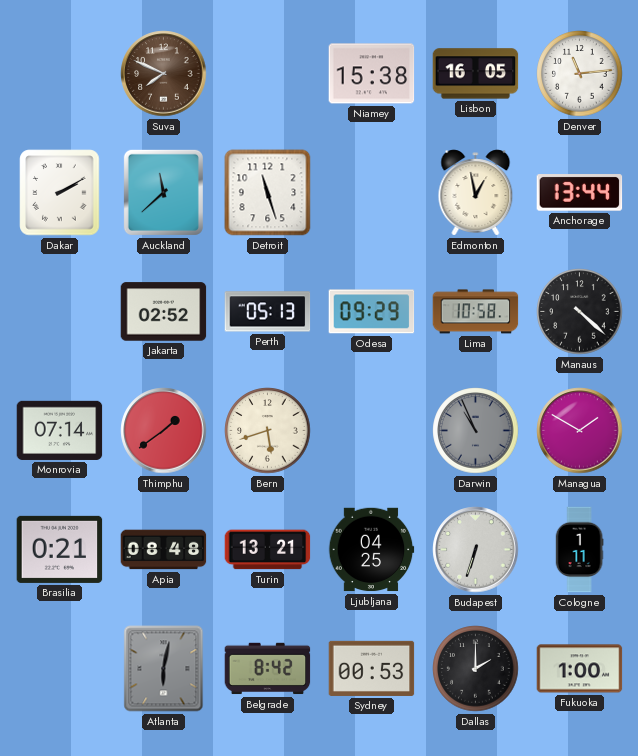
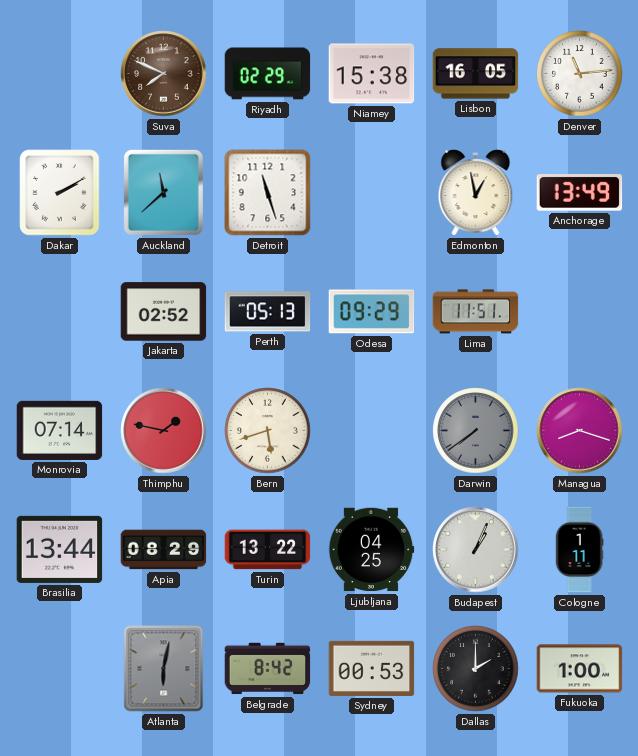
Riyadh: none -> 02:29
Anchorage: 13:44 -> 13:49
Lima: 10:58 -> 11:51
Manaus: 4:22 -> none
Thimphu: 1:39 -> 1:47
Darwin: 10:56 -> 7:39
Managua: 1:50 -> 8:18
Brasilia: 0:21 -> 13:44
Apia: 08:48 -> 08:29
Turin: 13:21 -> 13:22
Budapest: 6:33 -> 1:04
